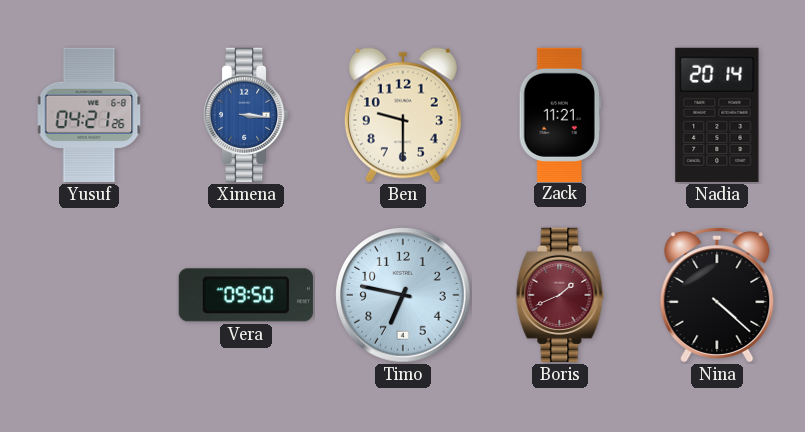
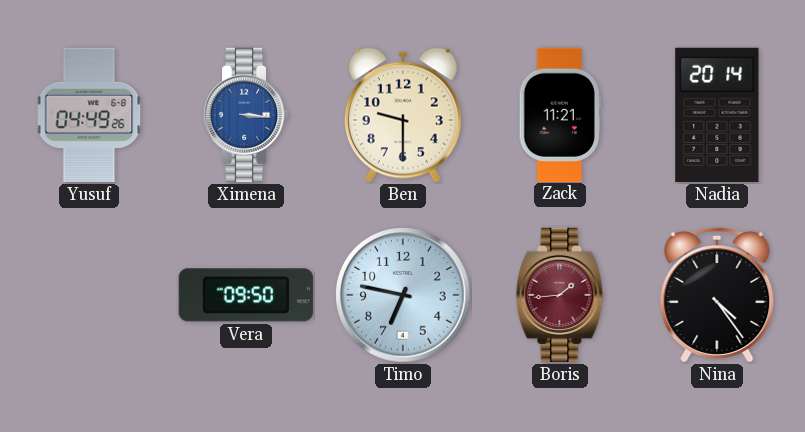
Yusuf: 04:21 -> 04:49
Boris: 1:41 -> 1:44
Nina: 4:22 -> 4:24
